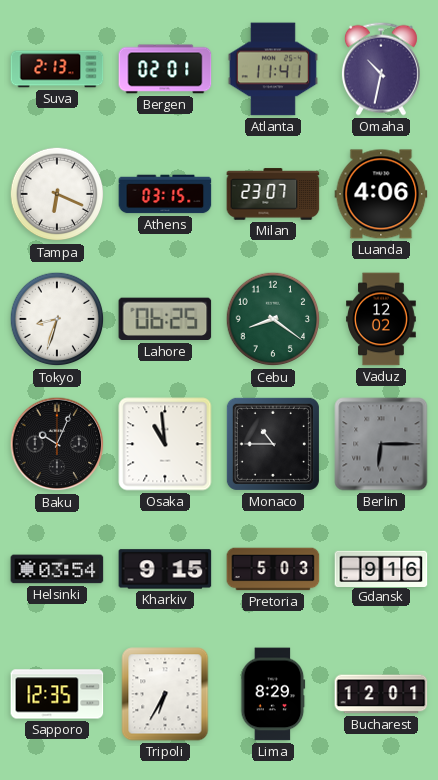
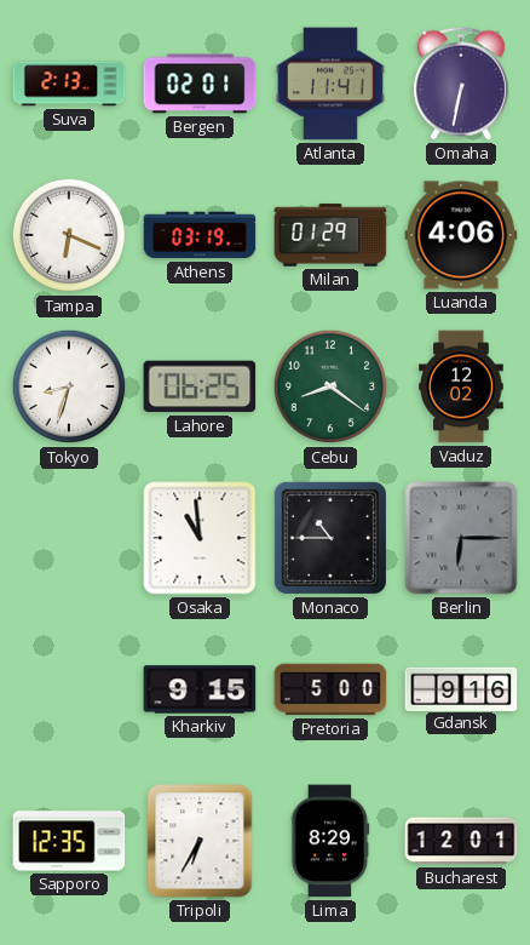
Omaha: 10:32 -> 6:32
Athens: 03:15 -> 03:19
Milan: 23:07 -> 01:29
Baku: 10:04 -> none
Helsinki: 03:54 -> none
Pretoria: 5:03 -> 5:00
